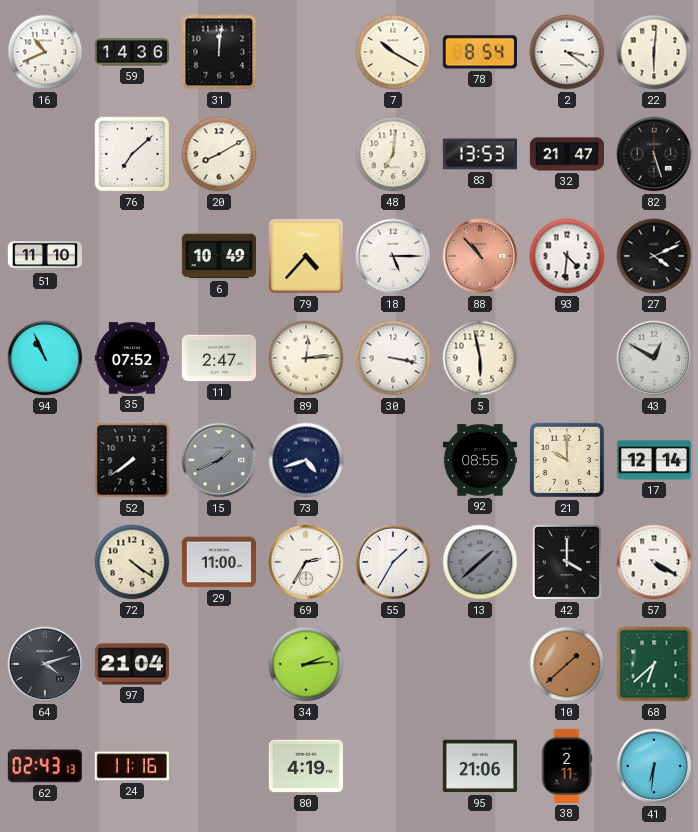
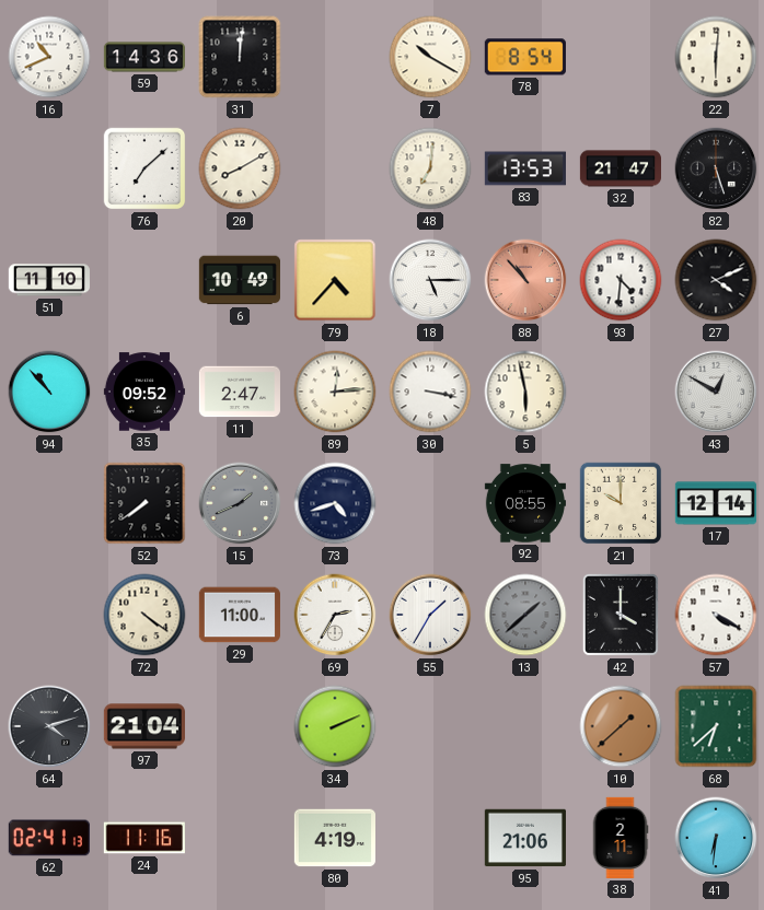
2: 3:21 -> none
94: 10:56 -> 10:53
35: 07:52 -> 09:52
34: 2:14 -> 2:11
62: 02:43 -> 02:41
